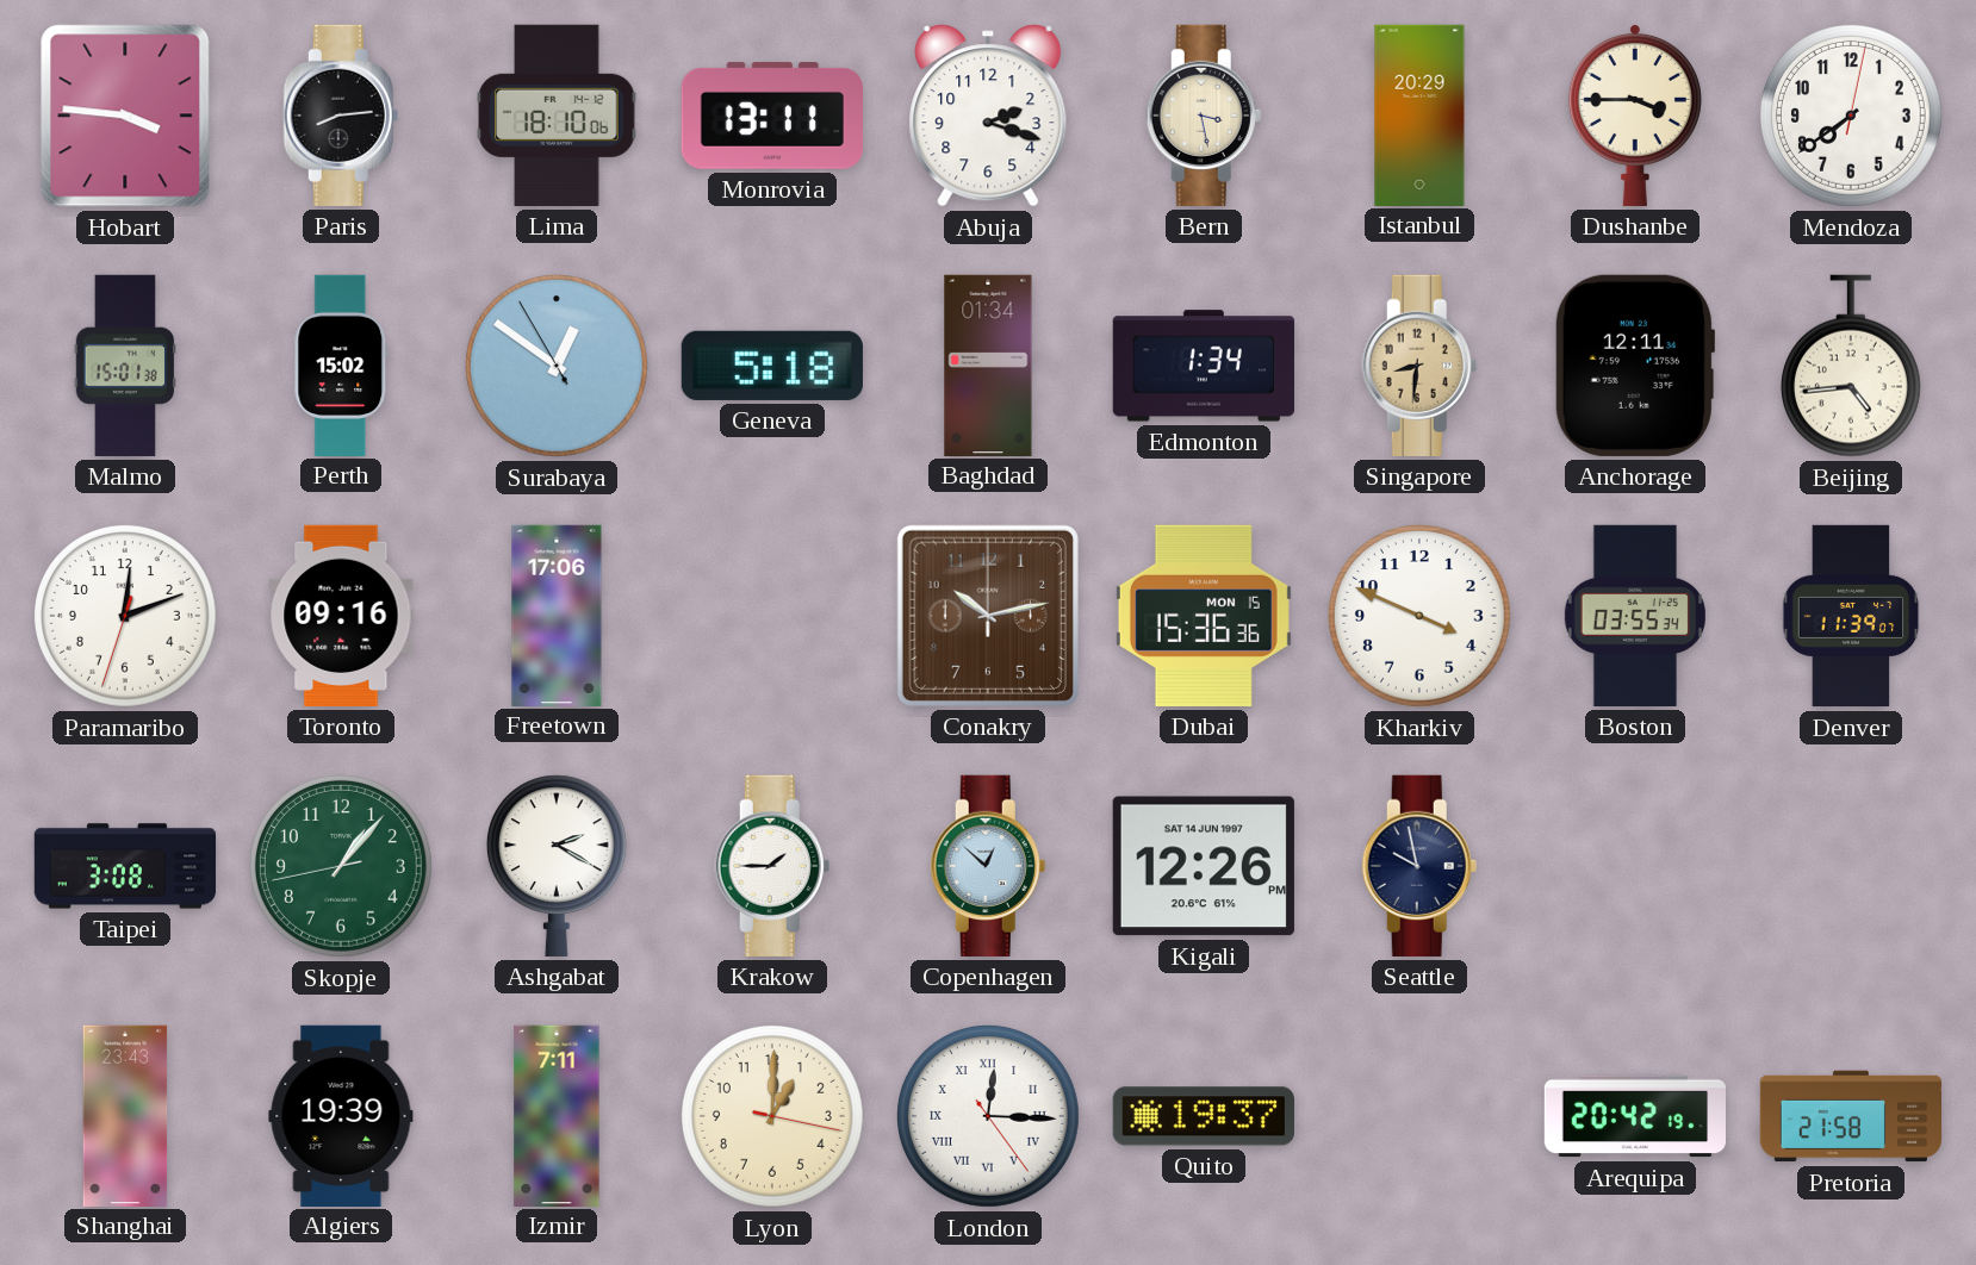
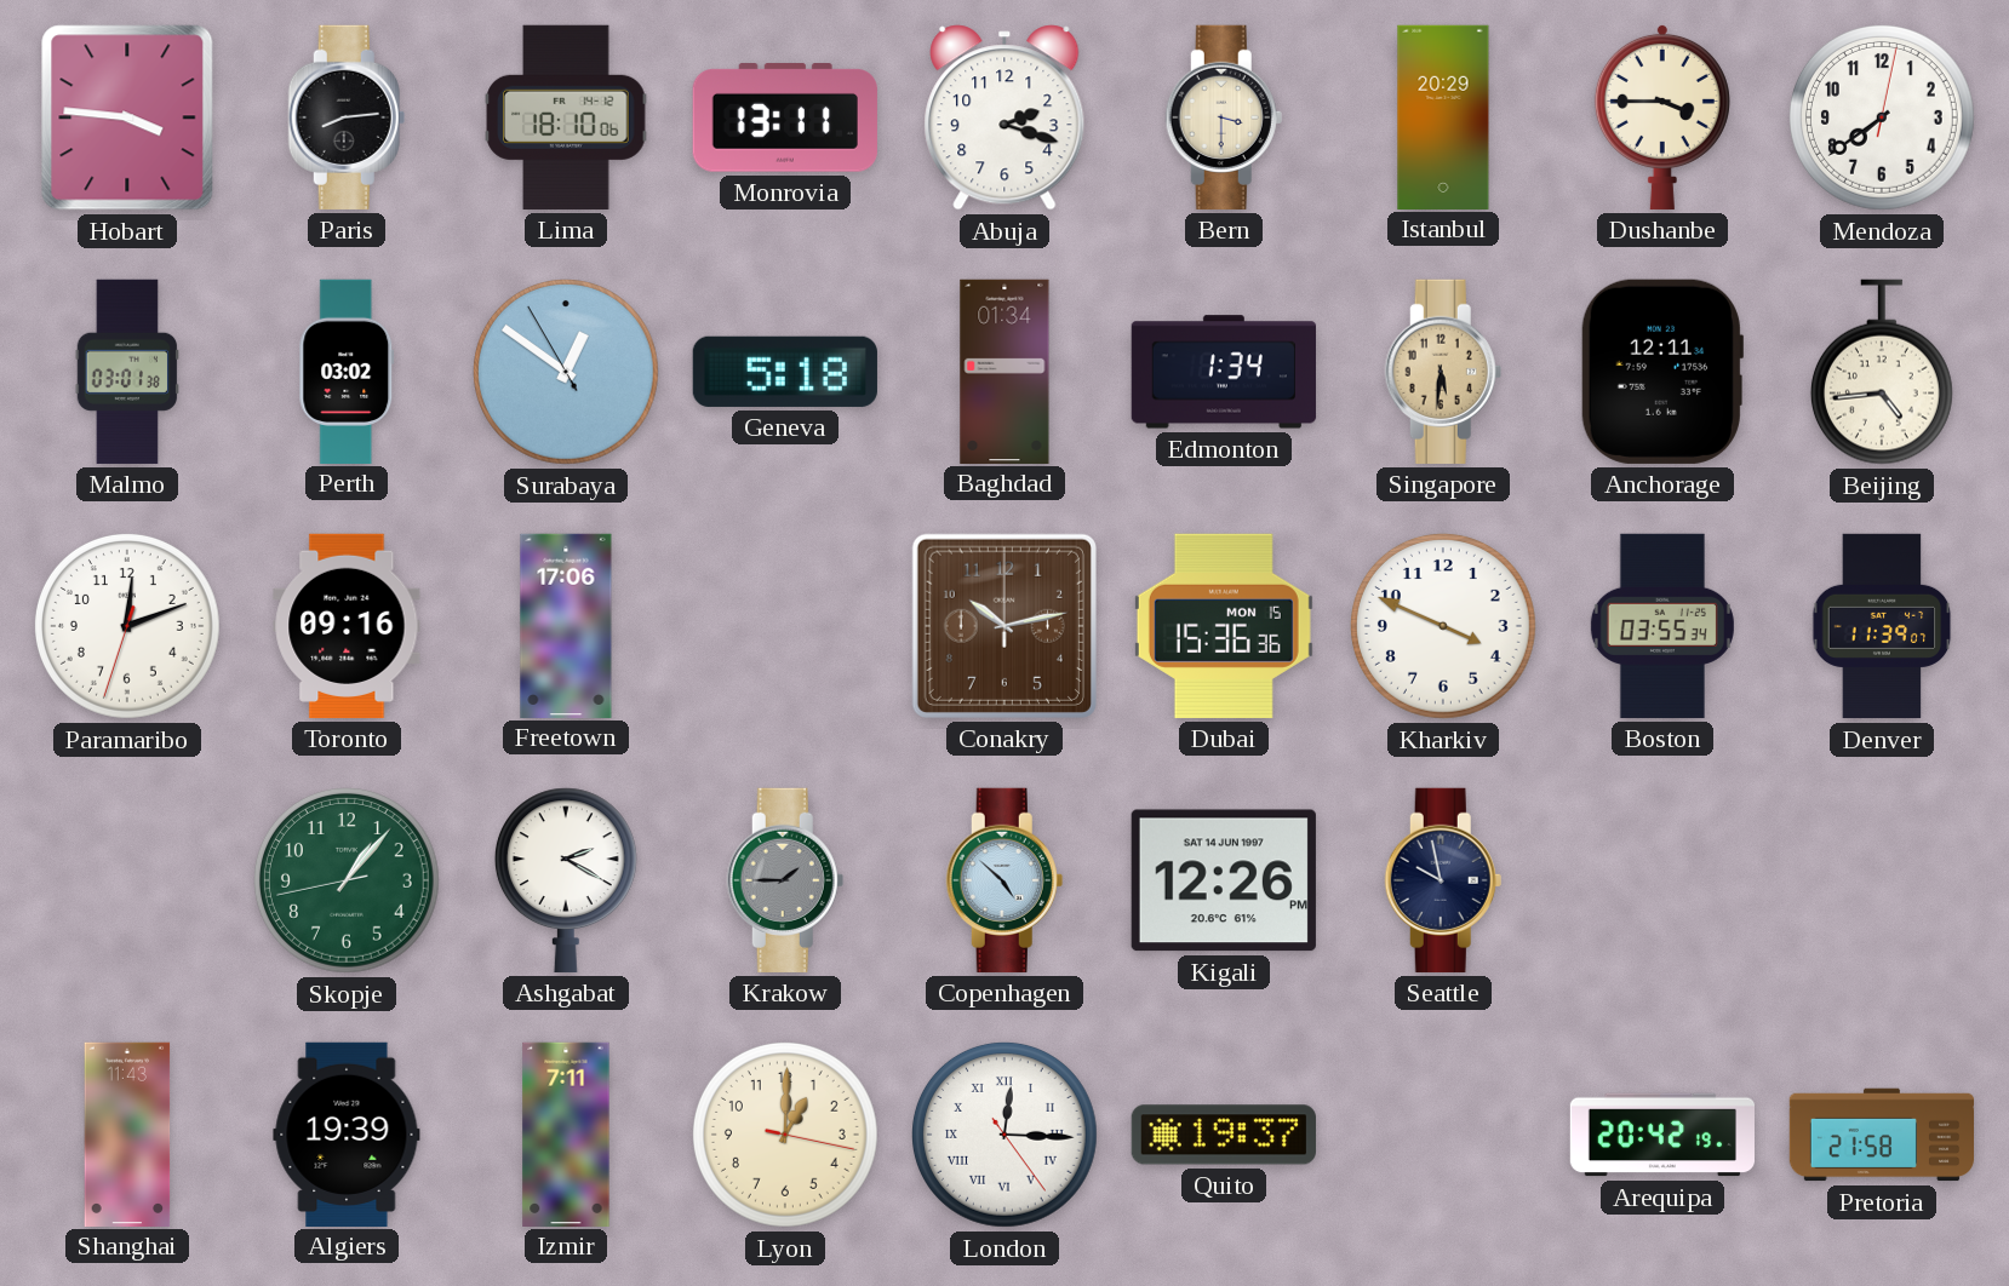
Bern: 3:28 -> 3:30
Malmo: 15:01 -> 03:01
Perth: 15:02 -> 03:02
Singapore: 8:31 -> 5:31
Taipei: 3:08 -> none
Krakow dial: white -> grey
Copenhagen: 12:52 -> 4:52
Shanghai: 23:43 -> 11:43
